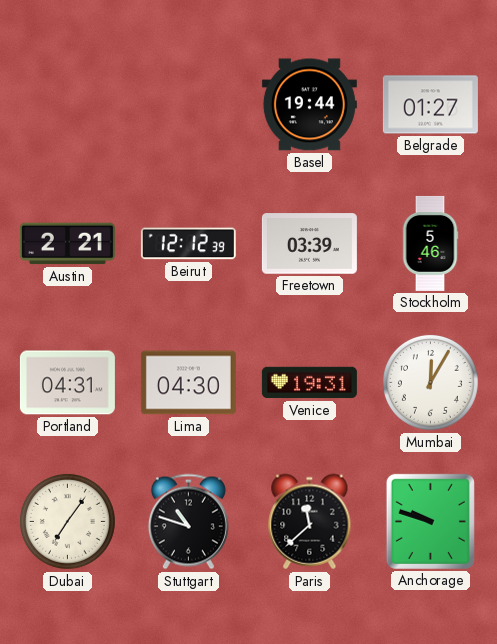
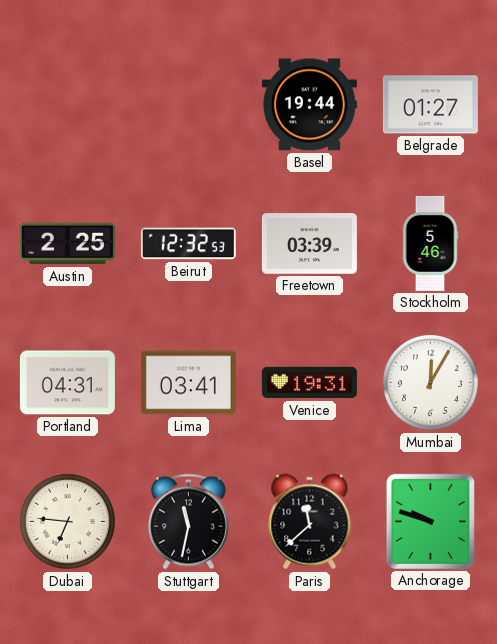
Austin: 2:21 -> 2:25
Beirut: 12:12 -> 12:32
Lima: 04:30 -> 03:41
Dubai: 7:06 -> 6:46
Stuttgart: 10:48 -> 11:32
